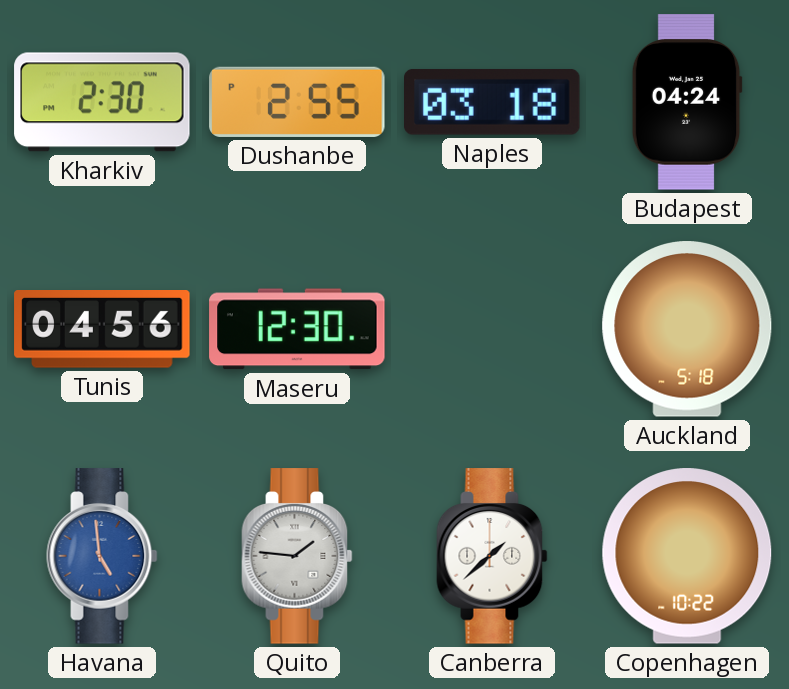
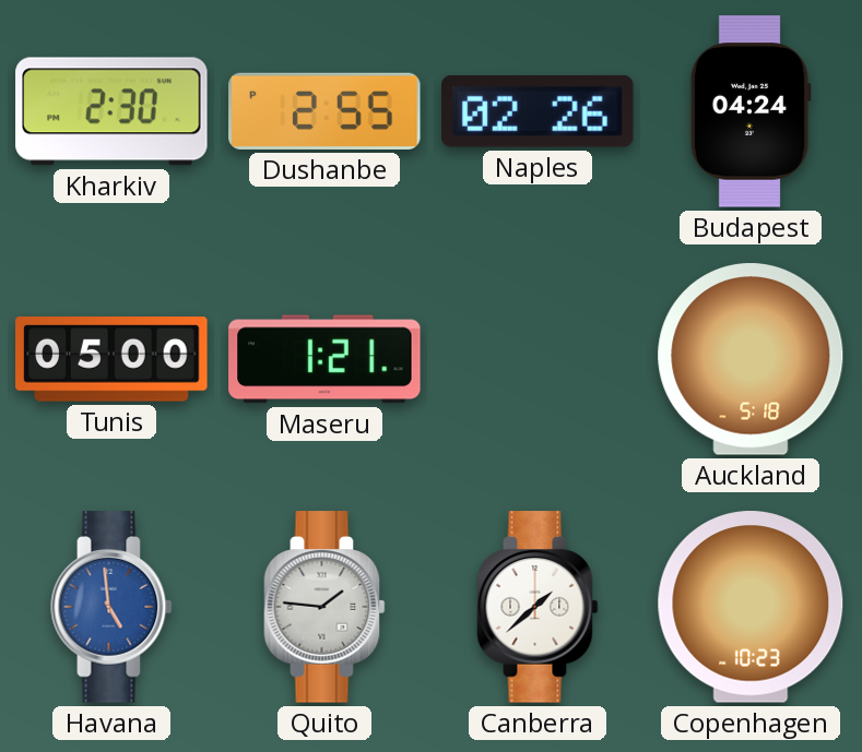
Naples: 03:18 -> 02:26
Tunis: 04:56 -> 05:00
Maseru: 12:30 -> 1:21
Copenhagen: 10:22 -> 10:23
